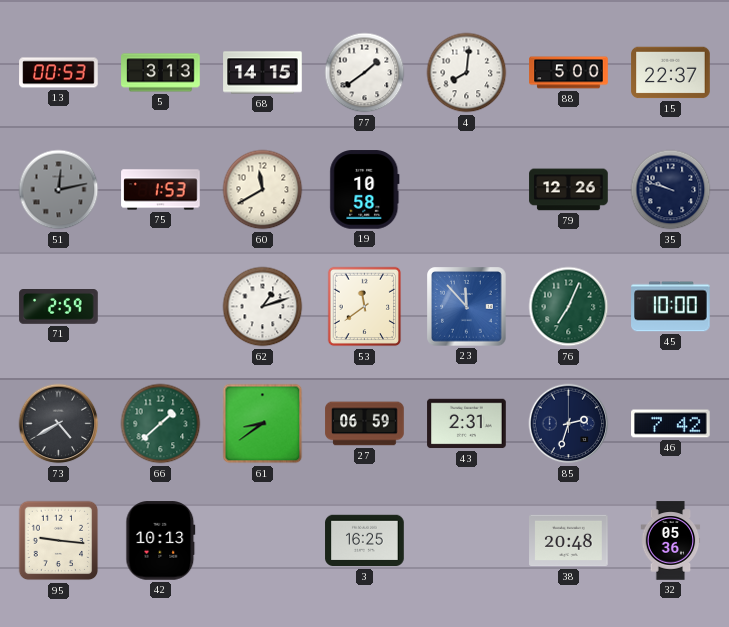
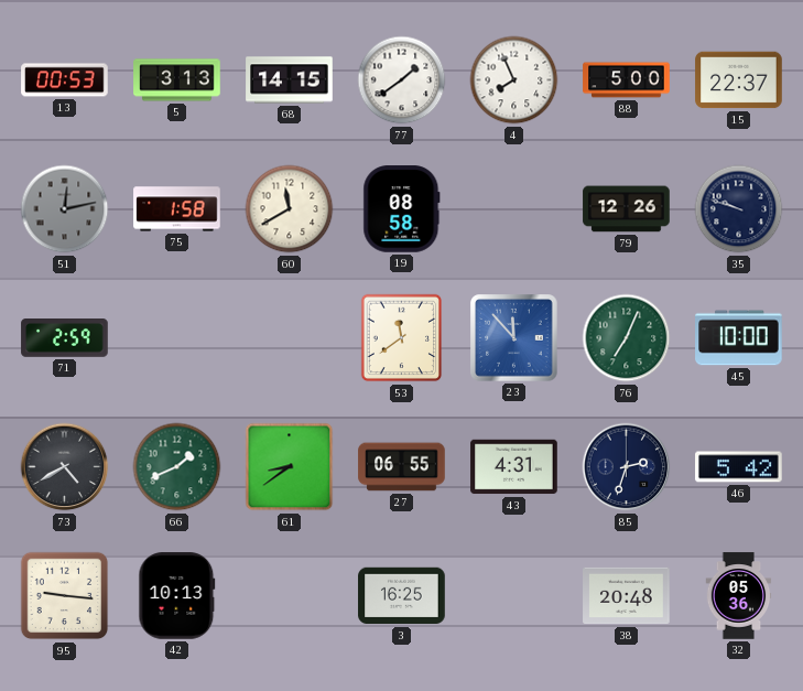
4: 8:01 -> 7:56
75: 1:53 -> 1:58
19: 10:58 -> 08:58
62: 1:12 -> none
66: 1:38 -> 1:41
27: 06:59 -> 06:55
43: 2:31 -> 4:31
46: 7:42 -> 5:42
